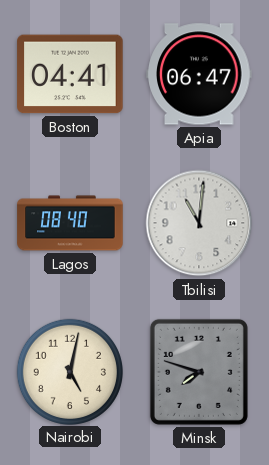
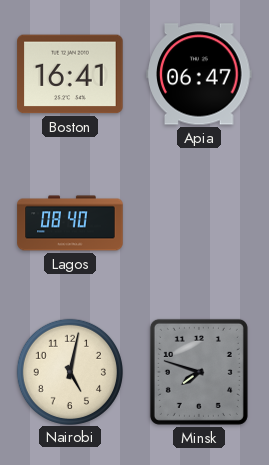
Boston: 04:41 -> 16:41
Tbilisi: 11:01 -> none
